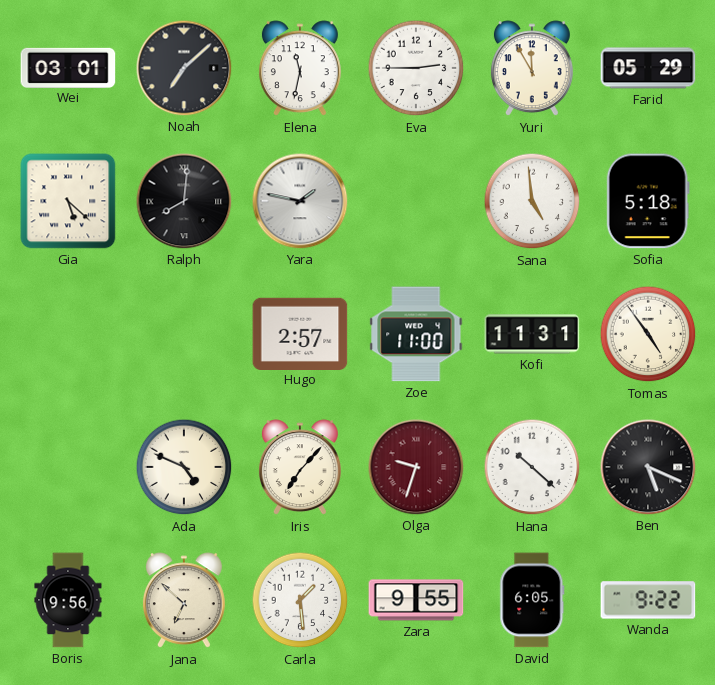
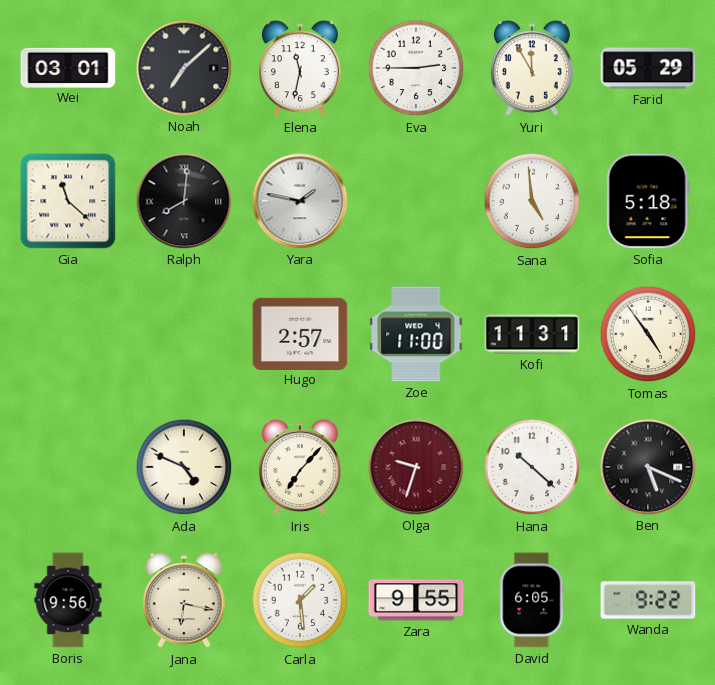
Gia: 5:22 -> 11:22
Jana: 6:52 -> 6:17
